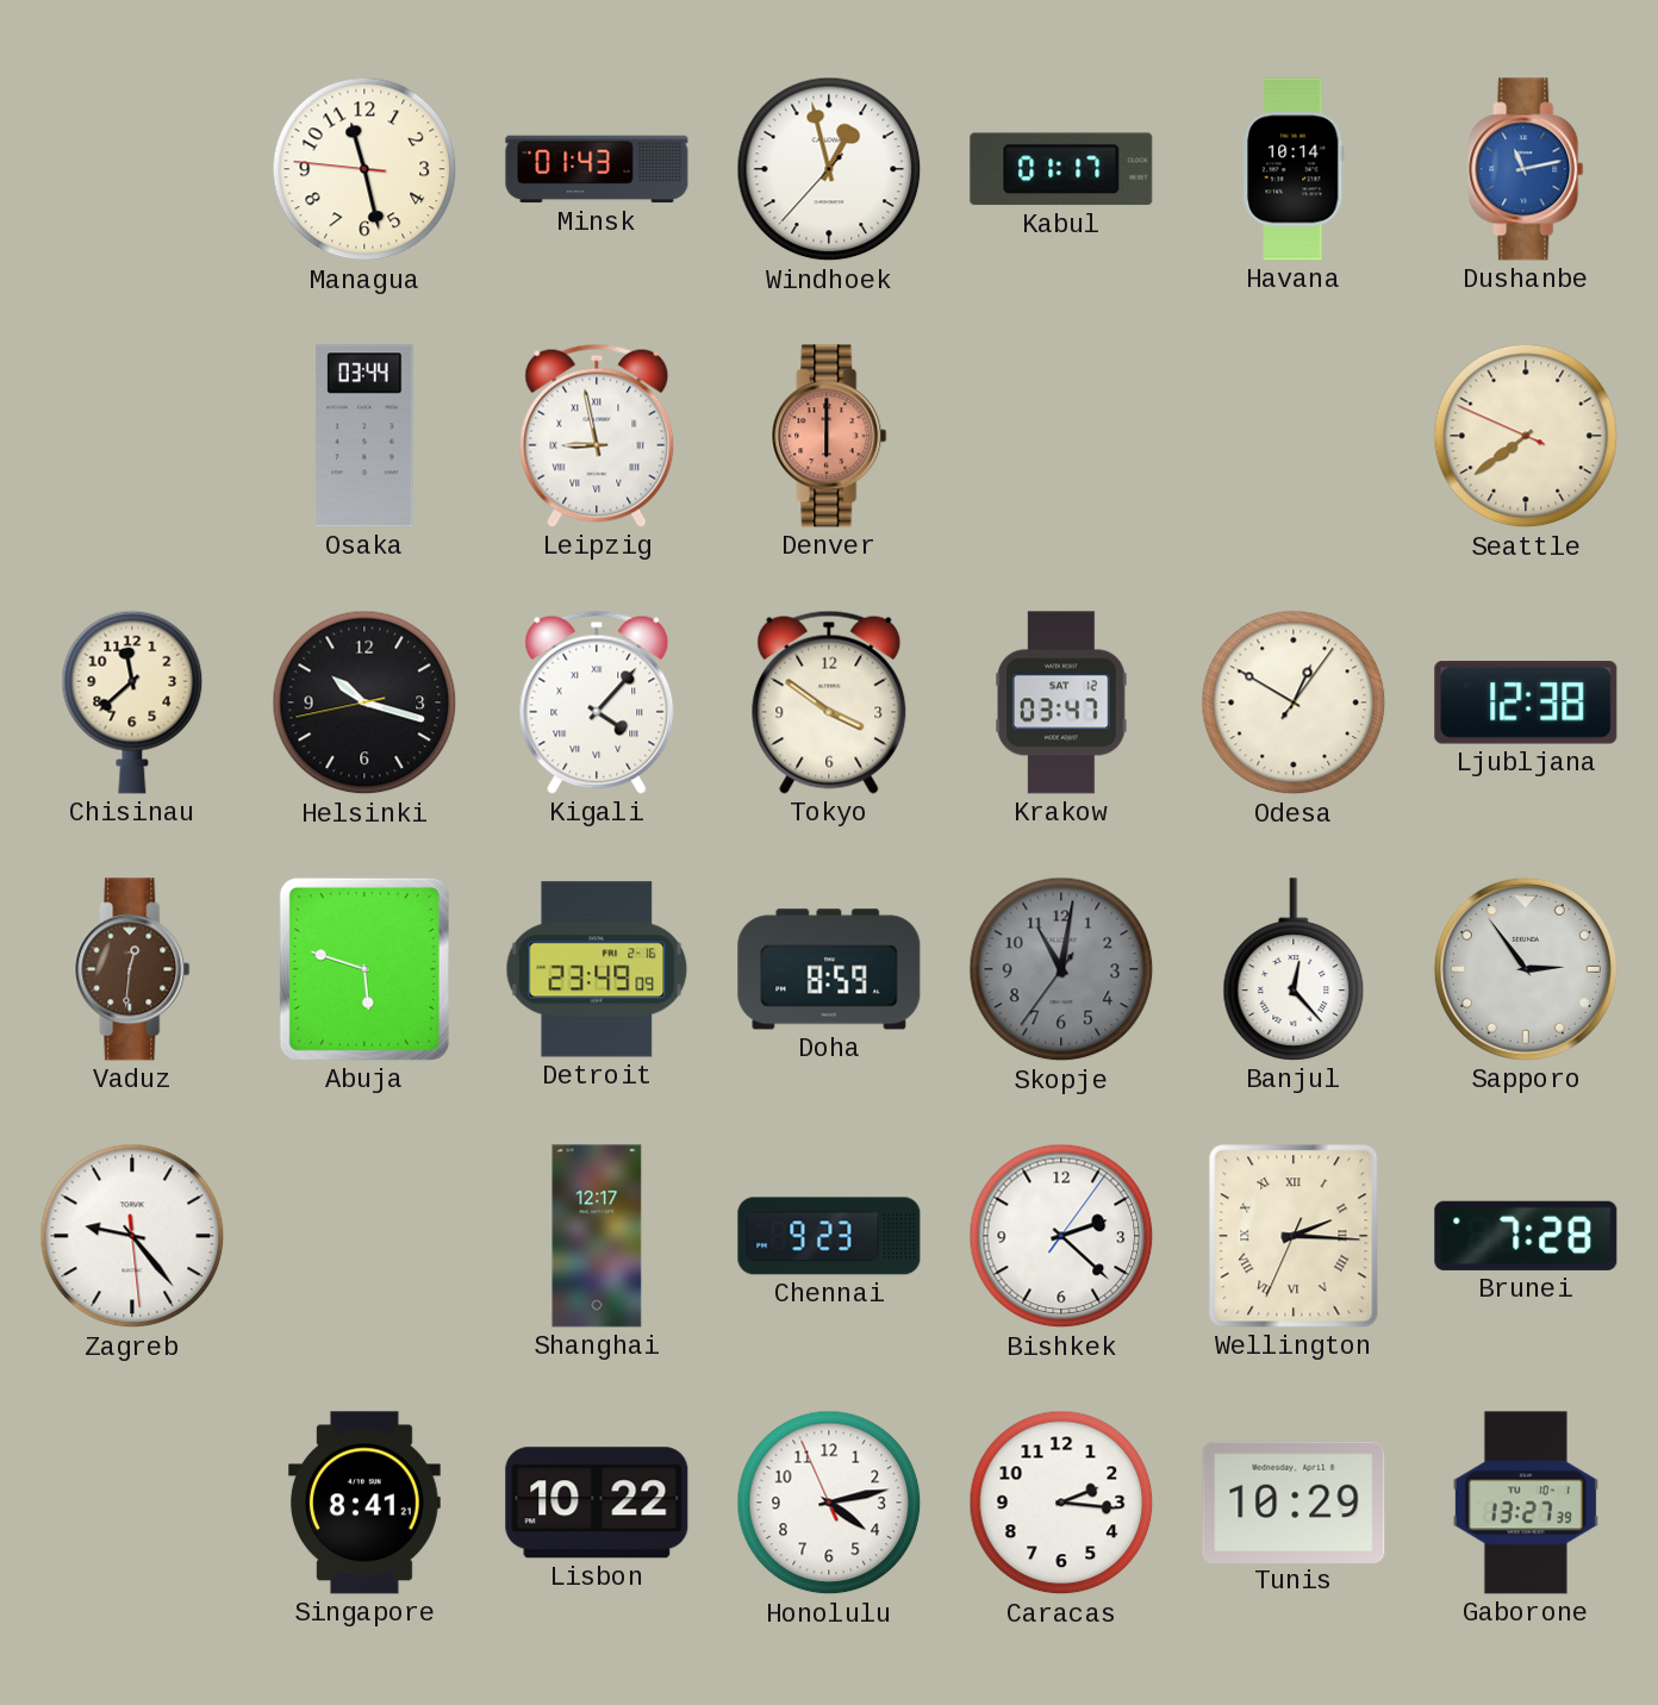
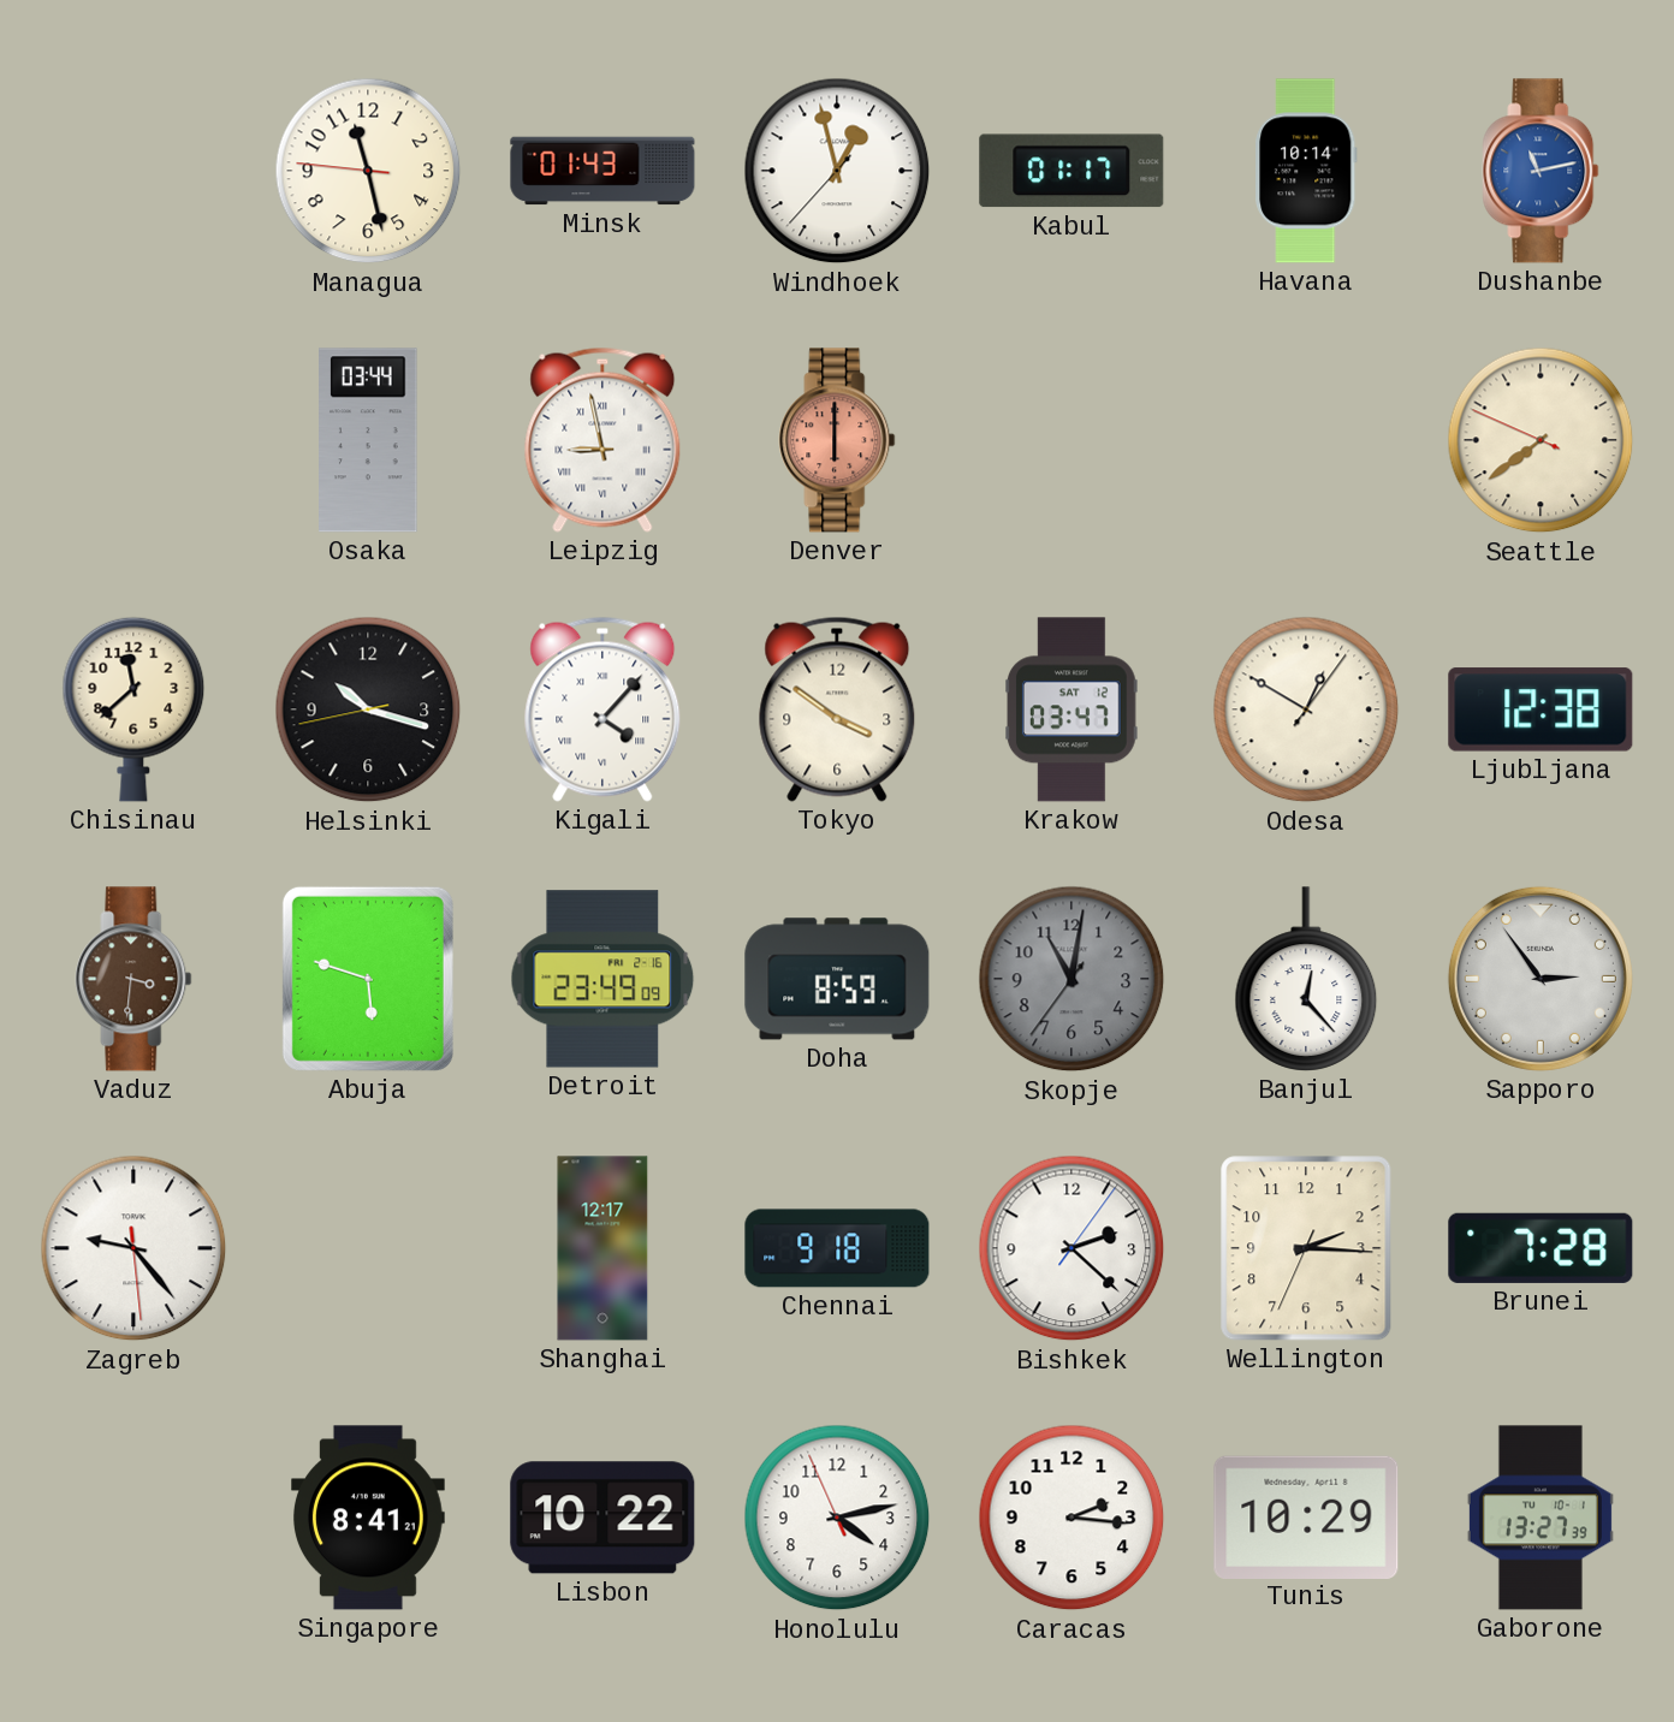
Vaduz: 12:31 -> 3:31
Chennai: 9:23 -> 9:18
Wellington numerals: Roman -> Arabic
